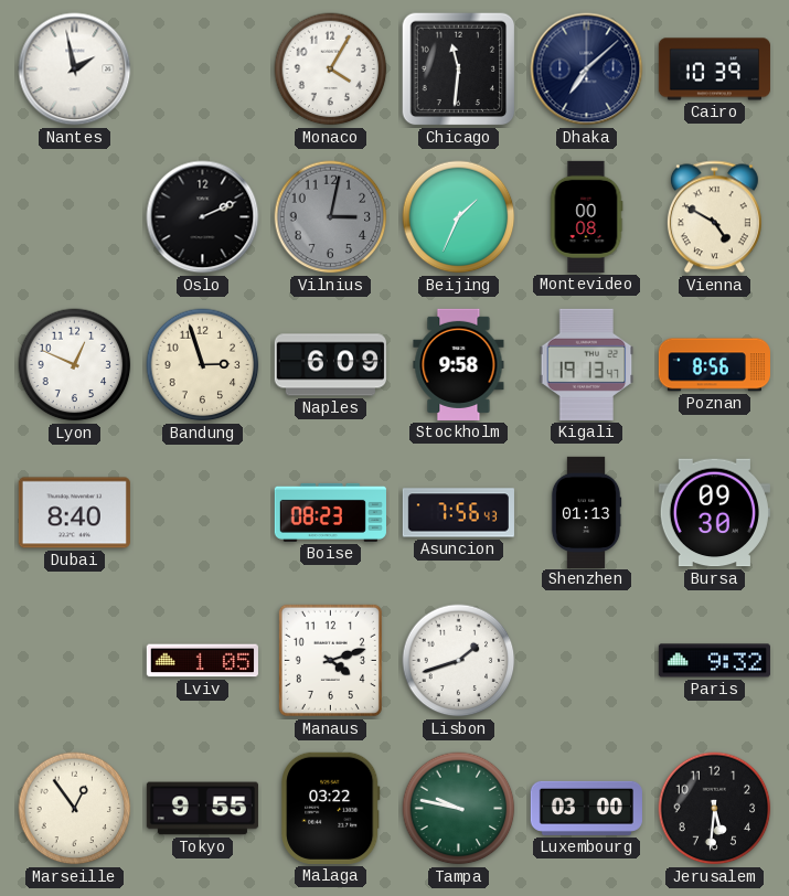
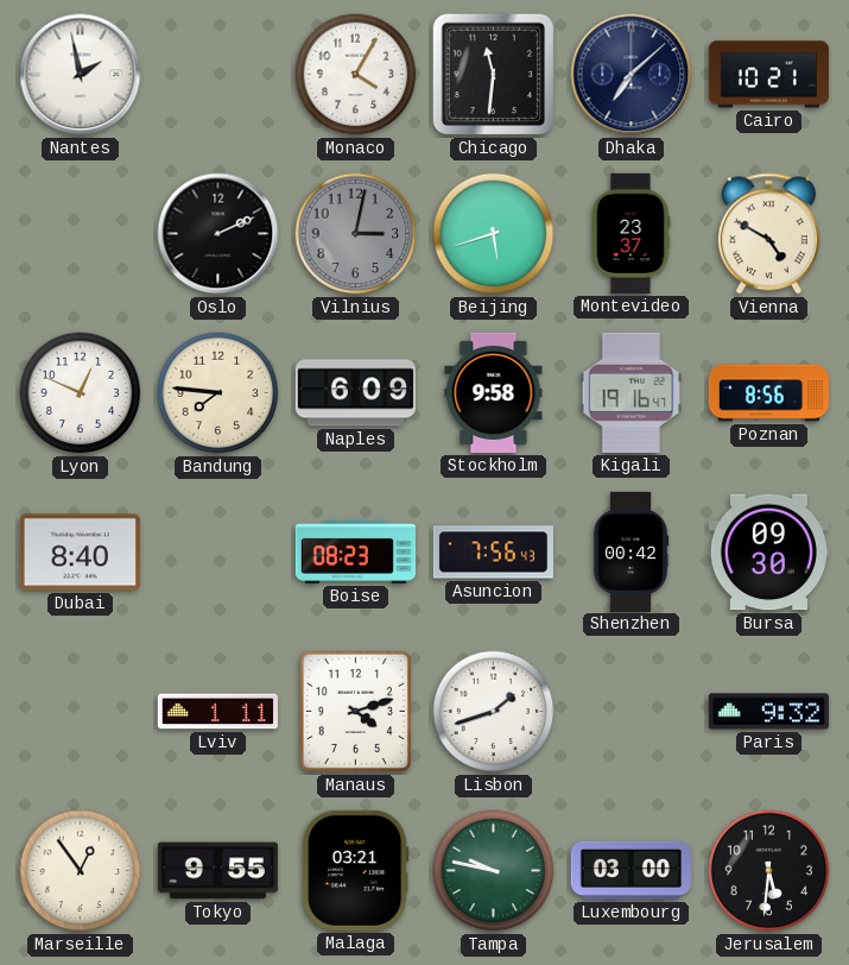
Cairo: 10:39 -> 10:21
Beijing: 1:34 -> 5:42
Montevideo: 00:08 -> 23:37
Bandung: 2:57 -> 7:46
Kigali: 19:13 -> 19:16
Shenzhen: 01:13 -> 00:42
Lviv: 1:05 -> 1:11
Malaga: 03:22 -> 03:21
